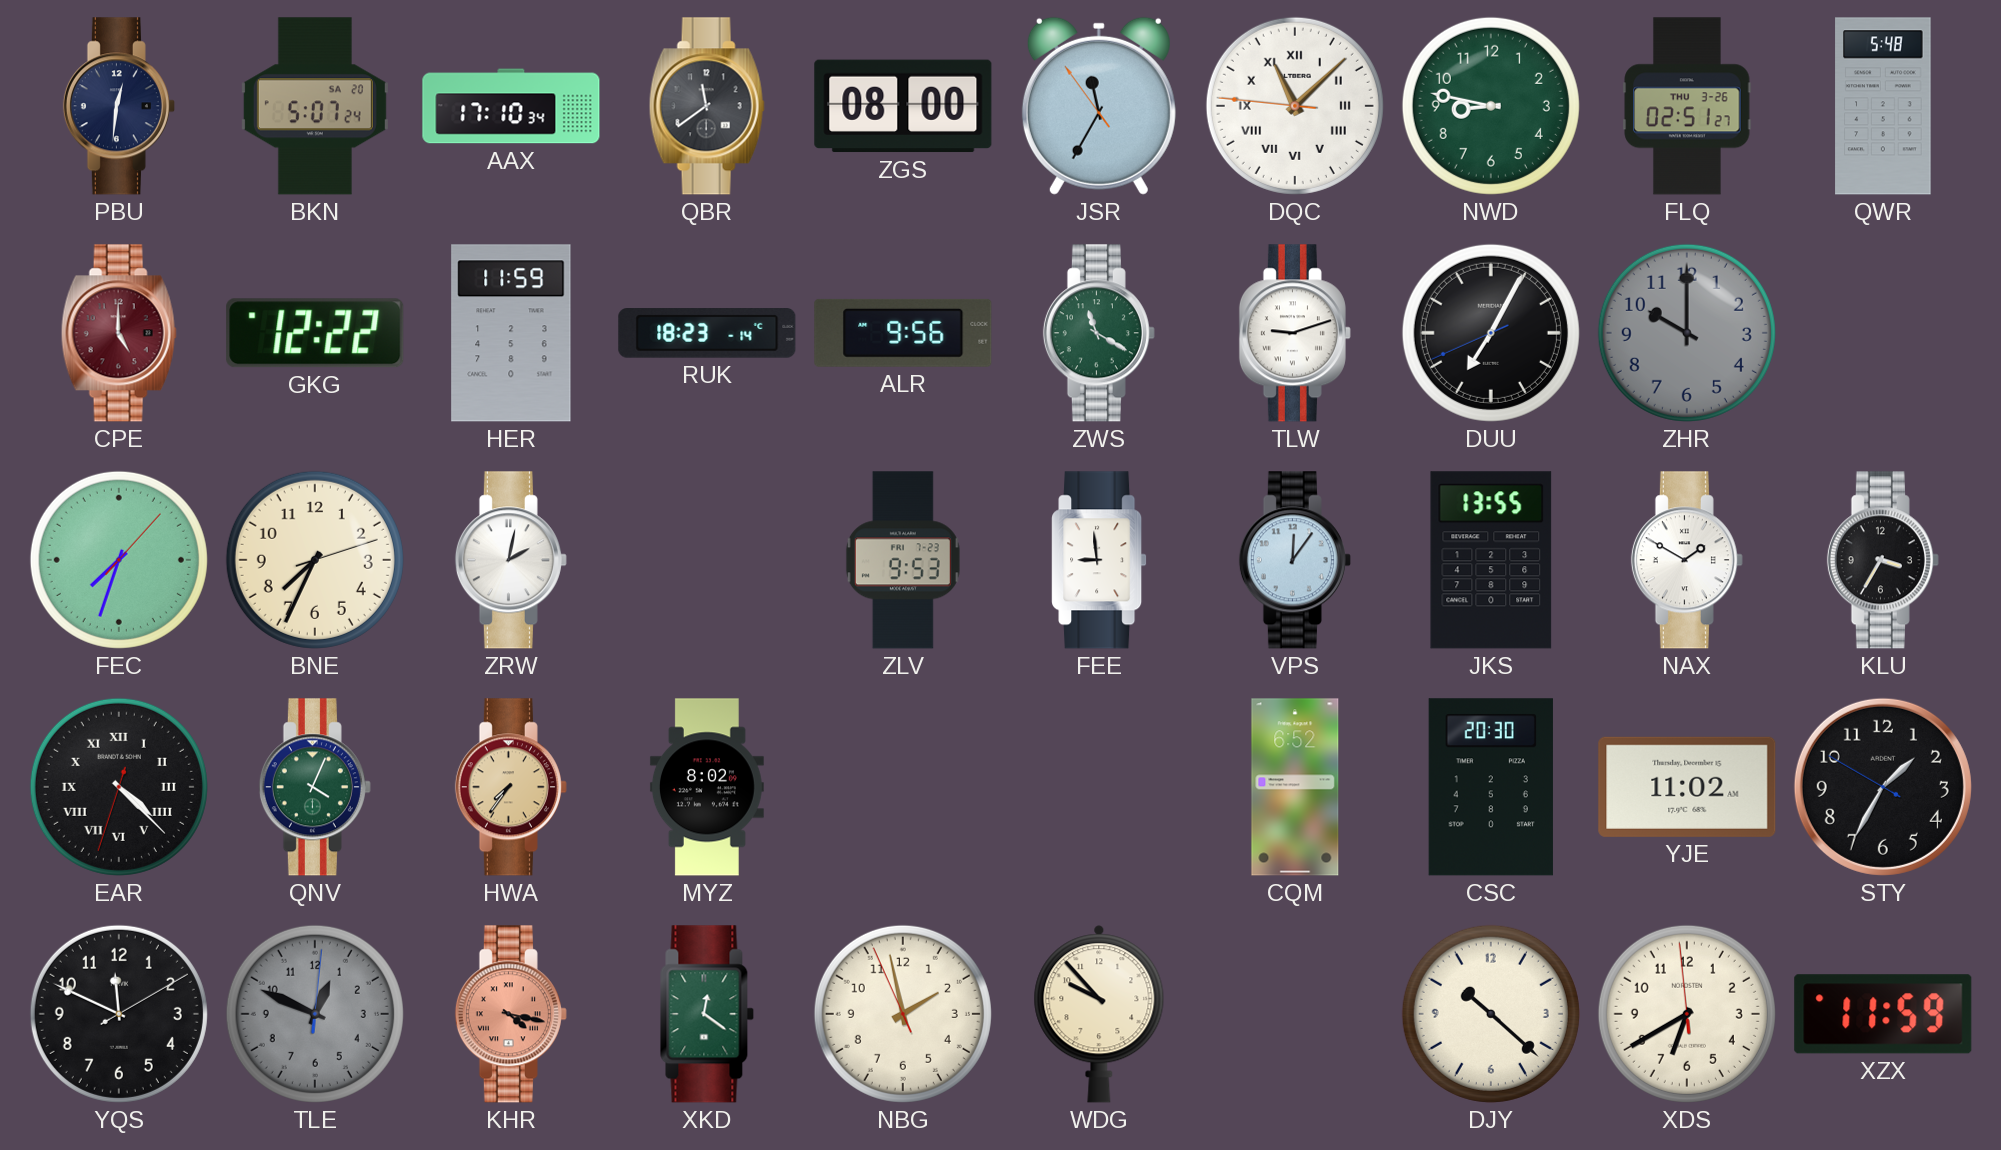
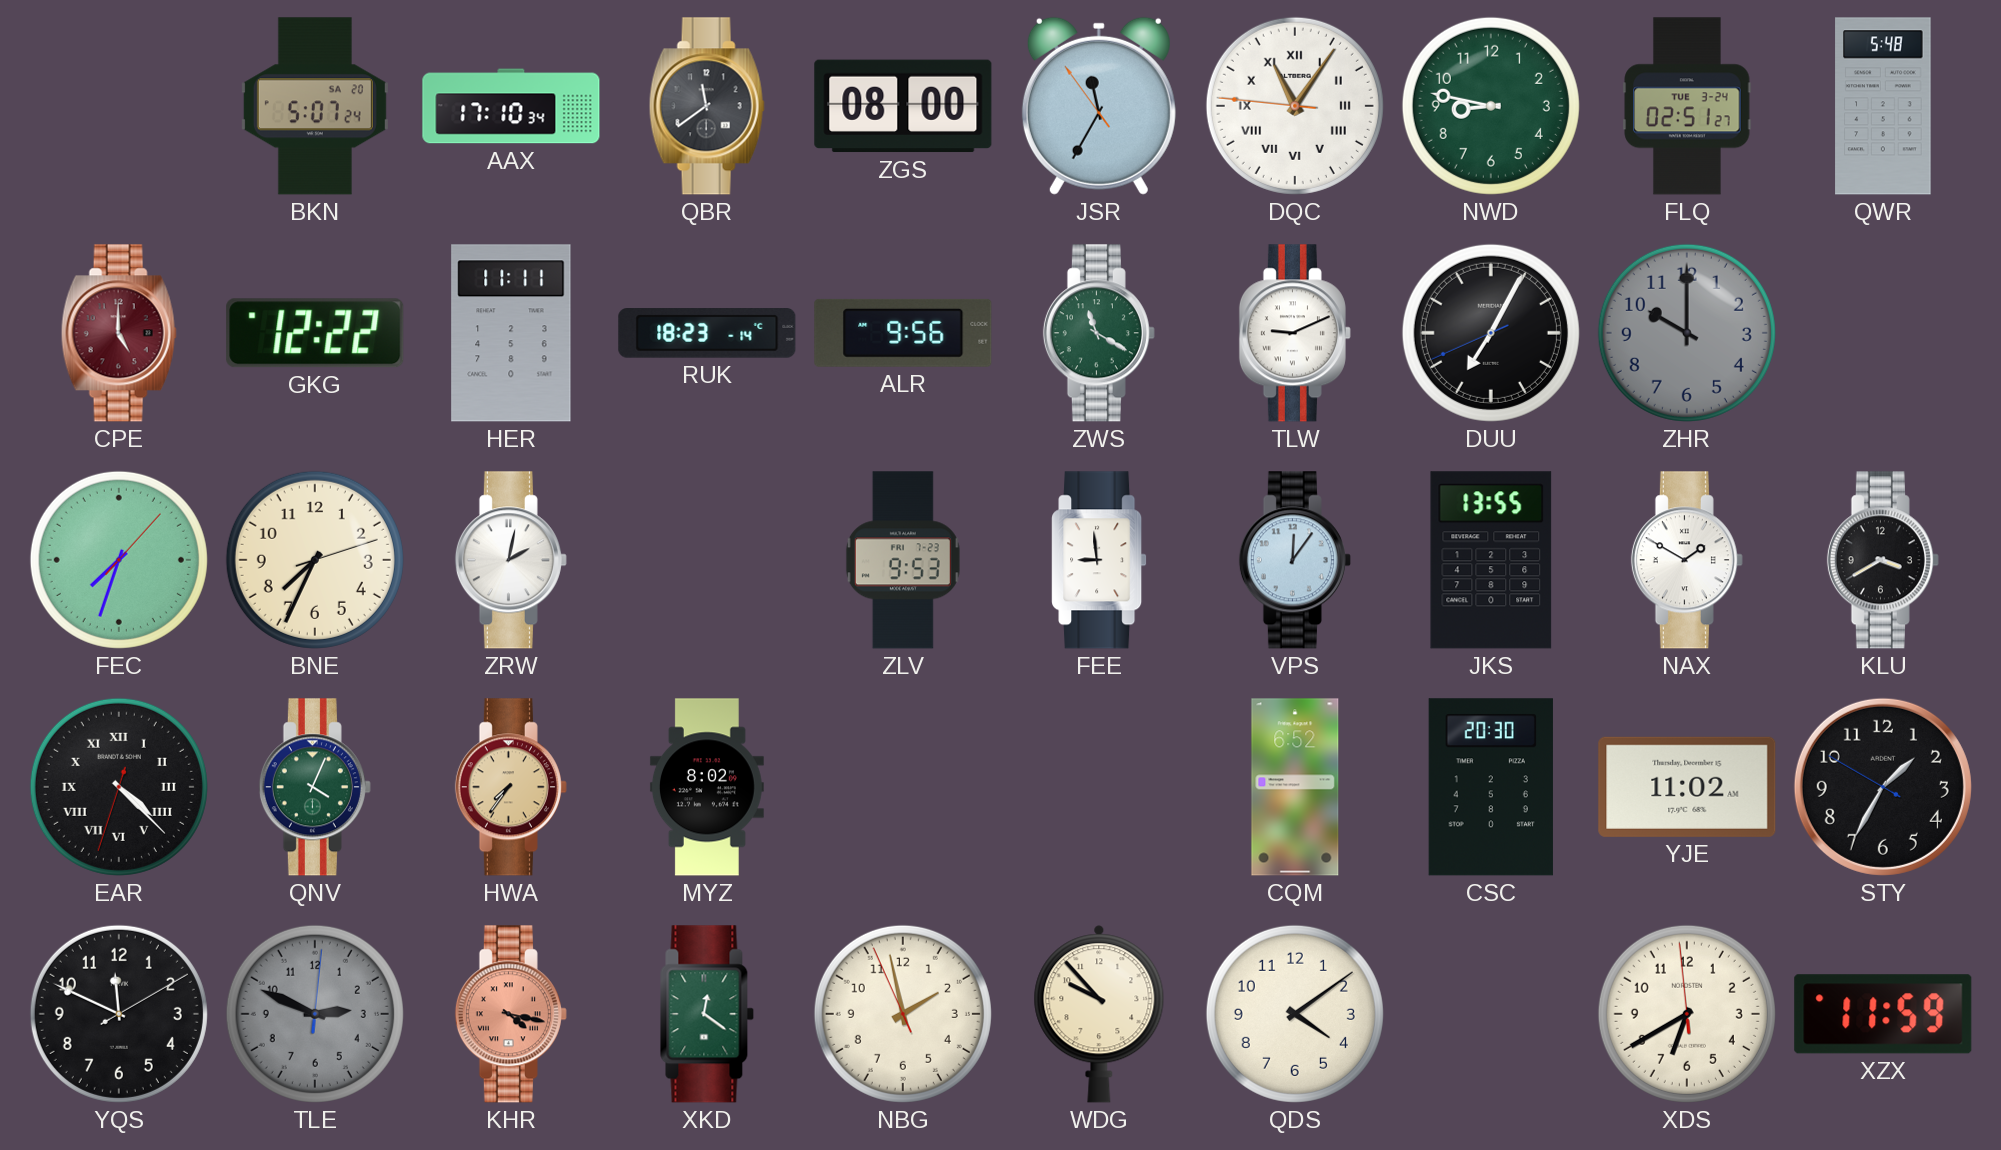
PBU: 12:31 -> none
DQC: 11:07 -> 11:05
FLQ date: THU 3-26 -> TUE 3-24
HER: 11:59 -> 11:11
TLW: 9:12 -> 9:11
KLU: 3:35 -> 3:40
TLE: 12:49 -> 2:49
QDS: none -> 4:09
DJY: 10:22 -> none
